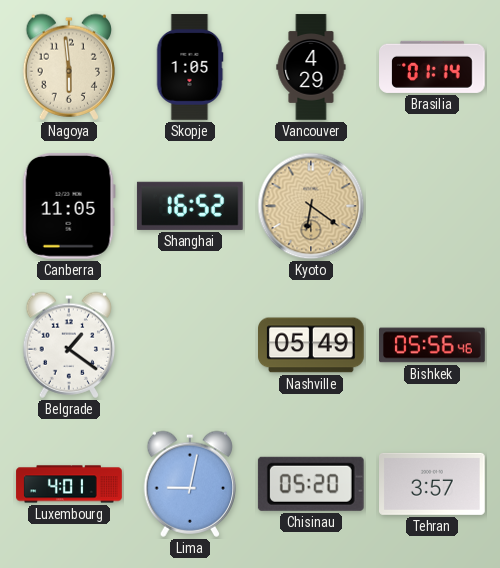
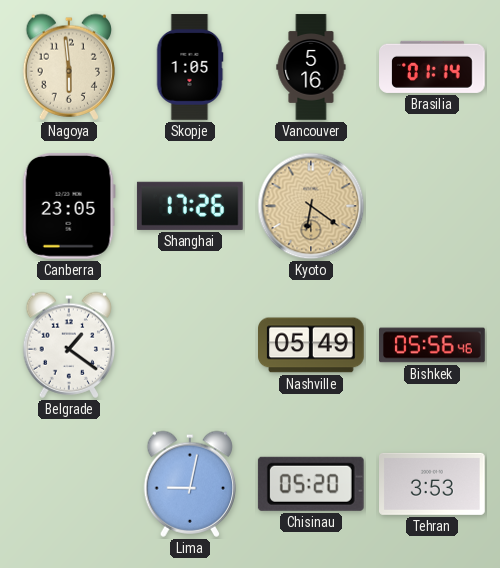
Vancouver: 4:29 -> 5:16
Canberra: 11:05 -> 23:05
Shanghai: 16:52 -> 17:26
Luxembourg: 4:01 -> none
Tehran: 3:57 -> 3:53
